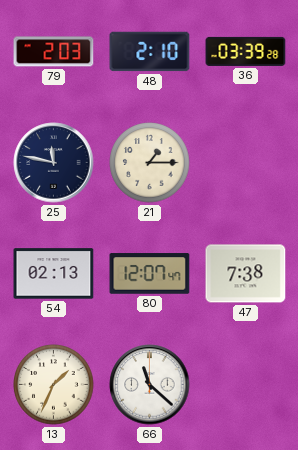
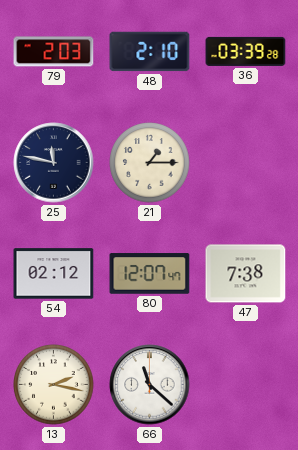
54: 02:13 -> 02:12
13: 1:34 -> 2:17
